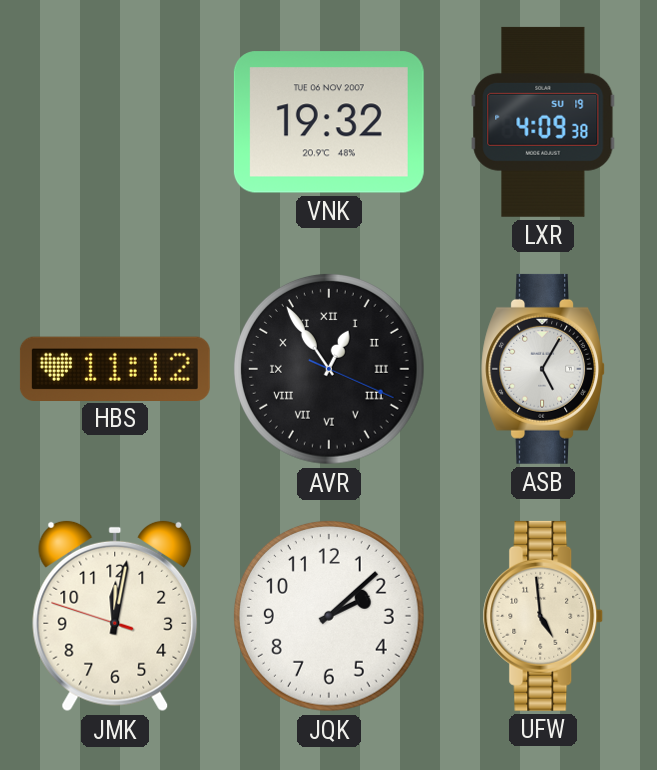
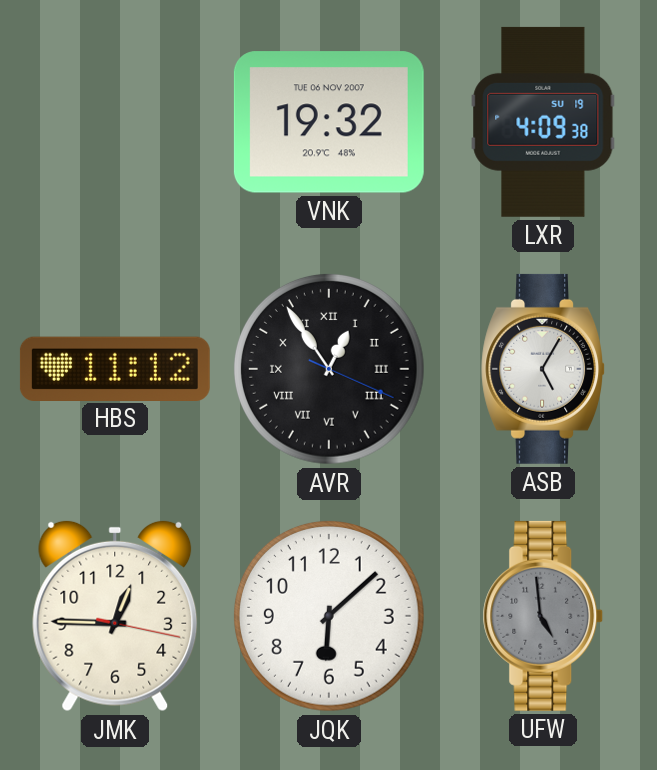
JMK: 12:01 -> 12:45
JQK: 2:08 -> 6:08
UFW dial: cream -> grey
